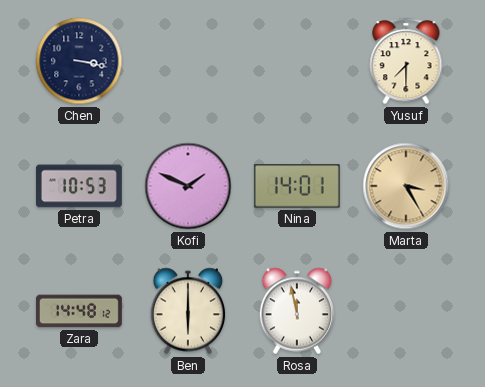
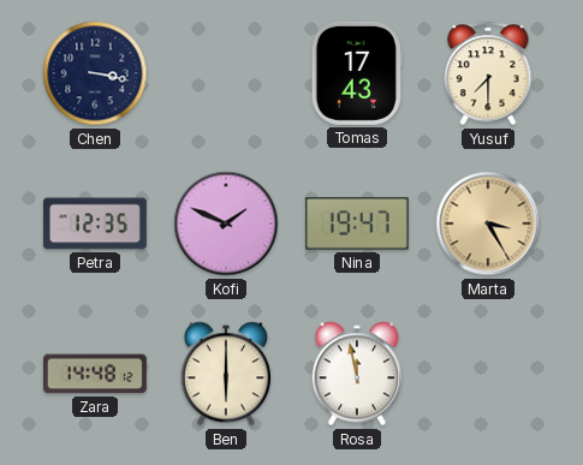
Tomas: none -> 17:43
Petra: 10:53 -> 12:35
Nina: 14:01 -> 19:47
